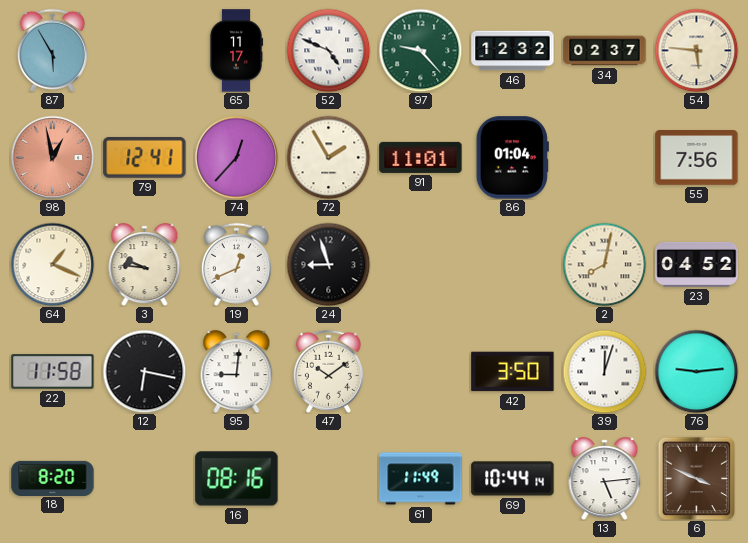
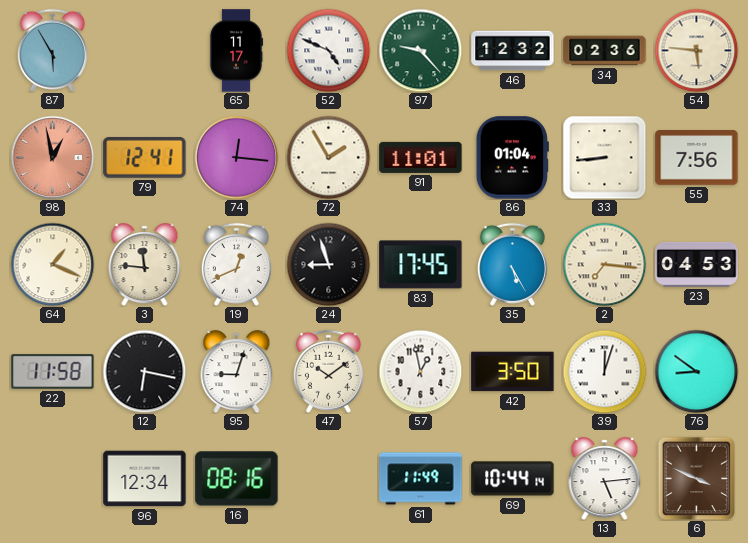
34: 02:37 -> 02:36
74: 12:37 -> 12:16
33: none -> 8:44
3: 9:46 -> 11:46
83: none -> 17:45
35: none -> 5:25
2: 8:02 -> 7:16
23: 04:52 -> 04:53
95: 9:01 -> 9:03
57: none -> 12:58
76: 9:14 -> 8:51
18: 8:20 -> none
96: none -> 12:34
